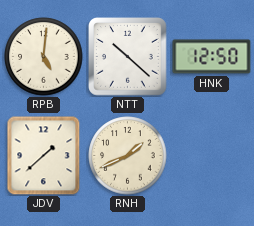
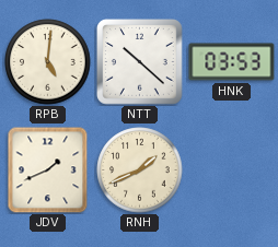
HNK: 12:50 -> 03:53
JDV: 1:38 -> 1:41
